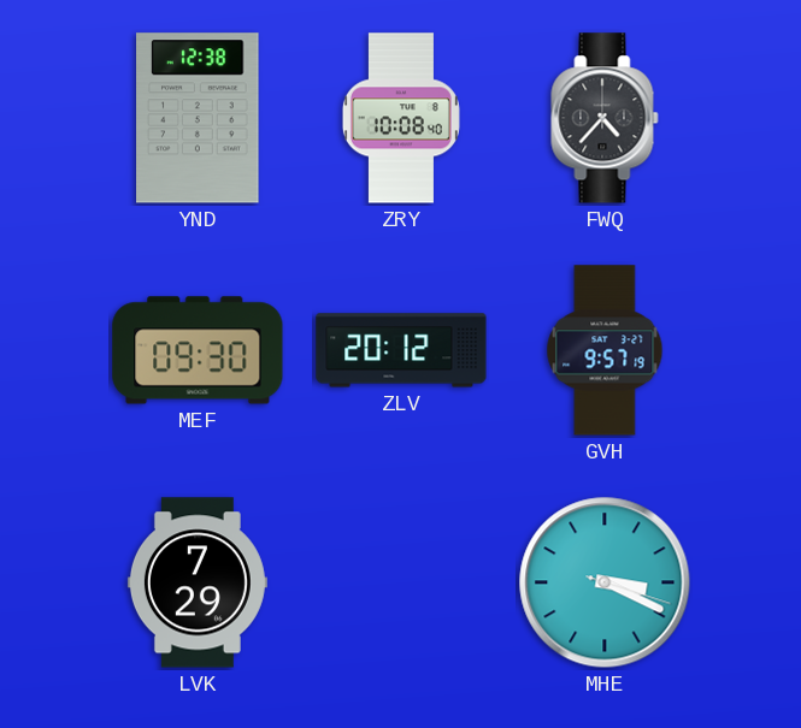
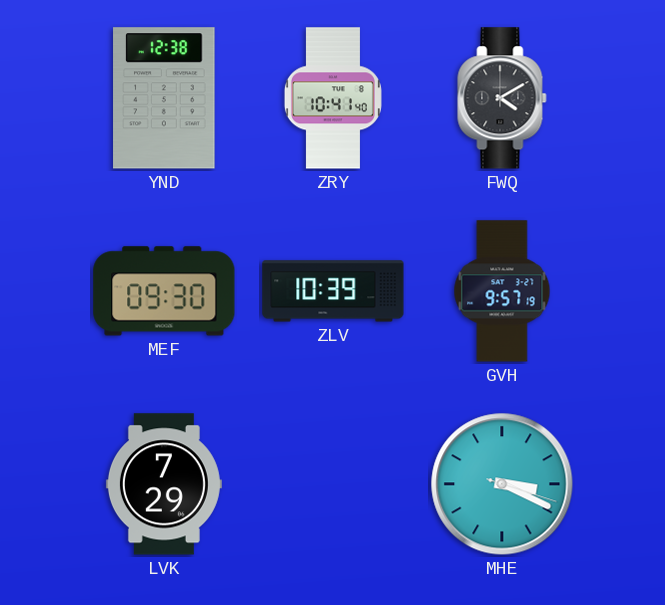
ZRY: 10:08 -> 10:41
FWQ: 4:37 -> 4:10
ZLV: 20:12 -> 10:39
